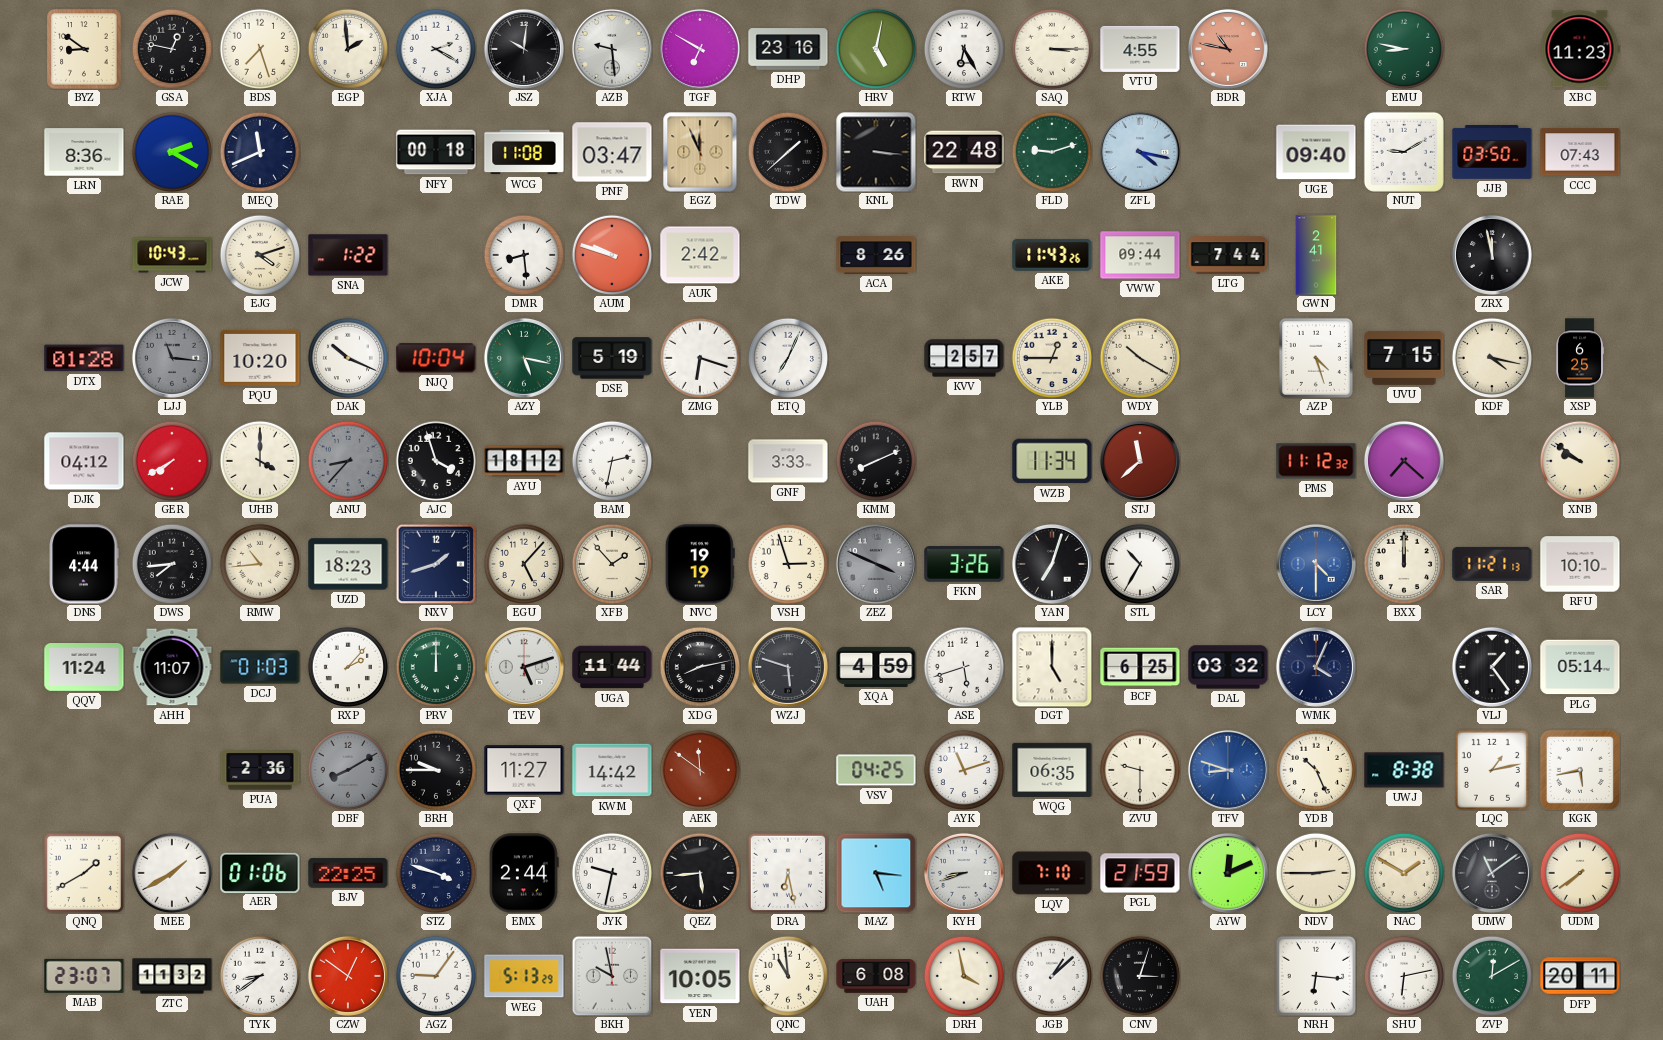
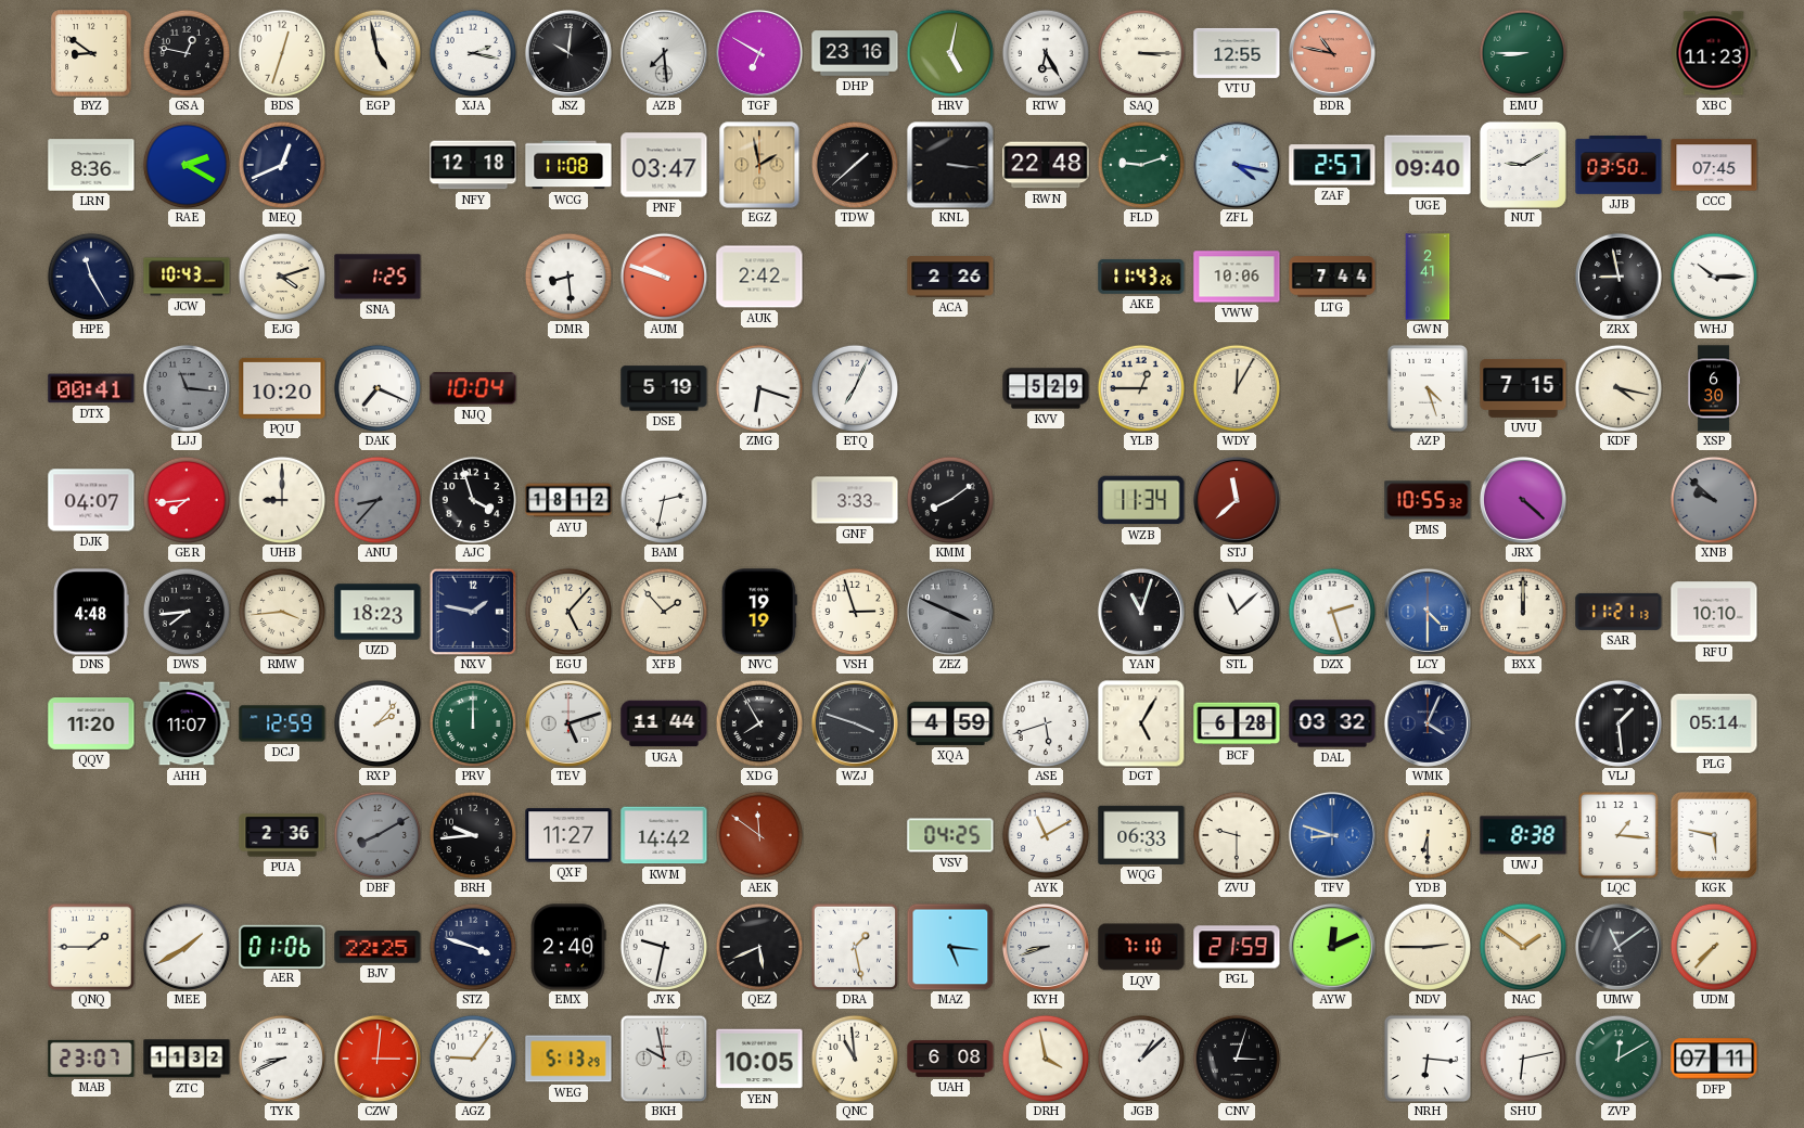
BDS: 7:27 -> 12:33
EGP: 1:59 -> 4:58
XJA: 2:20 -> 2:17
AZB: 9:29 -> 7:29
VTU: 4:55 -> 12:55
EMU: 8:47 -> 8:45
MEQ: 11:41 -> 12:41
NFY: 00:18 -> 12:18
EGZ: 11:56 -> 1:58
ZAF: none -> 2:57
CCC: 07:43 -> 07:45
HPE: none -> 11:25
SNA: 1:22 -> 1:25
ACA: 8:26 -> 2:26
VWW: 09:44 -> 10:06
ZRX: 11:58 -> 8:58
WHJ: none -> 10:15
DTX: 01:28 -> 00:41
DAK: 10:19 -> 7:19
AZY: 5:17 -> none
KVV: 2:57 -> 5:29
WDY: 10:20 -> 12:05
XSP: 6:25 -> 6:30
DJK: 04:12 -> 04:07
GER: 7:40 -> 7:44
UHB: 4:00 -> 9:00
KMM: 8:11 -> 8:09
PMS: 11:12 -> 10:55
JRX: 7:22 -> 4:22
XNB: 9:51 -> 9:52
XNB dial: cream -> grey
DNS: 4:44 -> 4:48
RMW: 10:44 -> 3:44
NXV: 1:42 -> 1:47
FKN: 3:26 -> none
YAN: 7:03 -> 11:03
STL: 10:35 -> 11:08
DZX: none -> 2:27
QQV: 11:24 -> 11:20
DCJ: 01:03 -> 12:59
XDG: 8:13 -> 7:55
WZJ: 5:48 -> 3:48
DGT: 5:00 -> 5:05
BCF: 6:25 -> 6:28
VLJ: 1:24 -> 1:29
BRH: 9:45 -> 9:44
AYK: 11:12 -> 11:10
WQG: 06:35 -> 06:33
YDB: 10:26 -> 6:30
LQC: 1:13 -> 1:16
KGK: 5:43 -> 5:47
QNQ: 1:40 -> 1:45
EMX: 2:44 -> 2:40
QEZ: 5:44 -> 5:41
DRA: 6:28 -> 1:28
NAC: 1:50 -> 1:51
UDM: 7:39 -> 7:37
TYK: 8:39 -> 8:41
CZW: 12:51 -> 3:01
DFP: 20:11 -> 07:11
